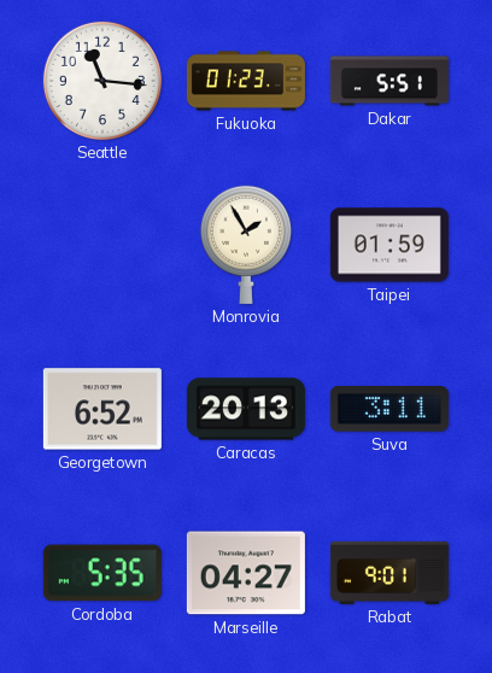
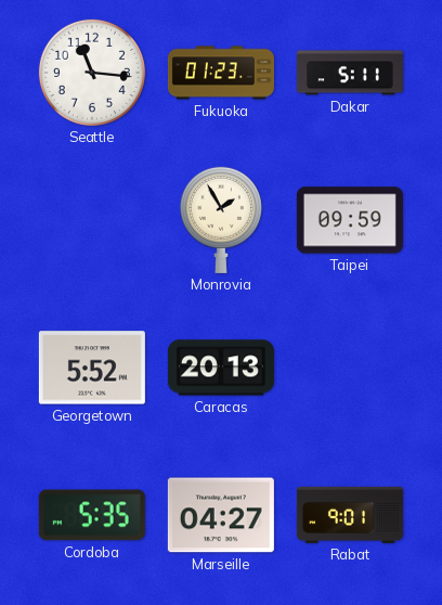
Dakar: 5:51 -> 5:11
Taipei: 01:59 -> 09:59
Georgetown: 6:52 -> 5:52
Suva: 3:11 -> none
